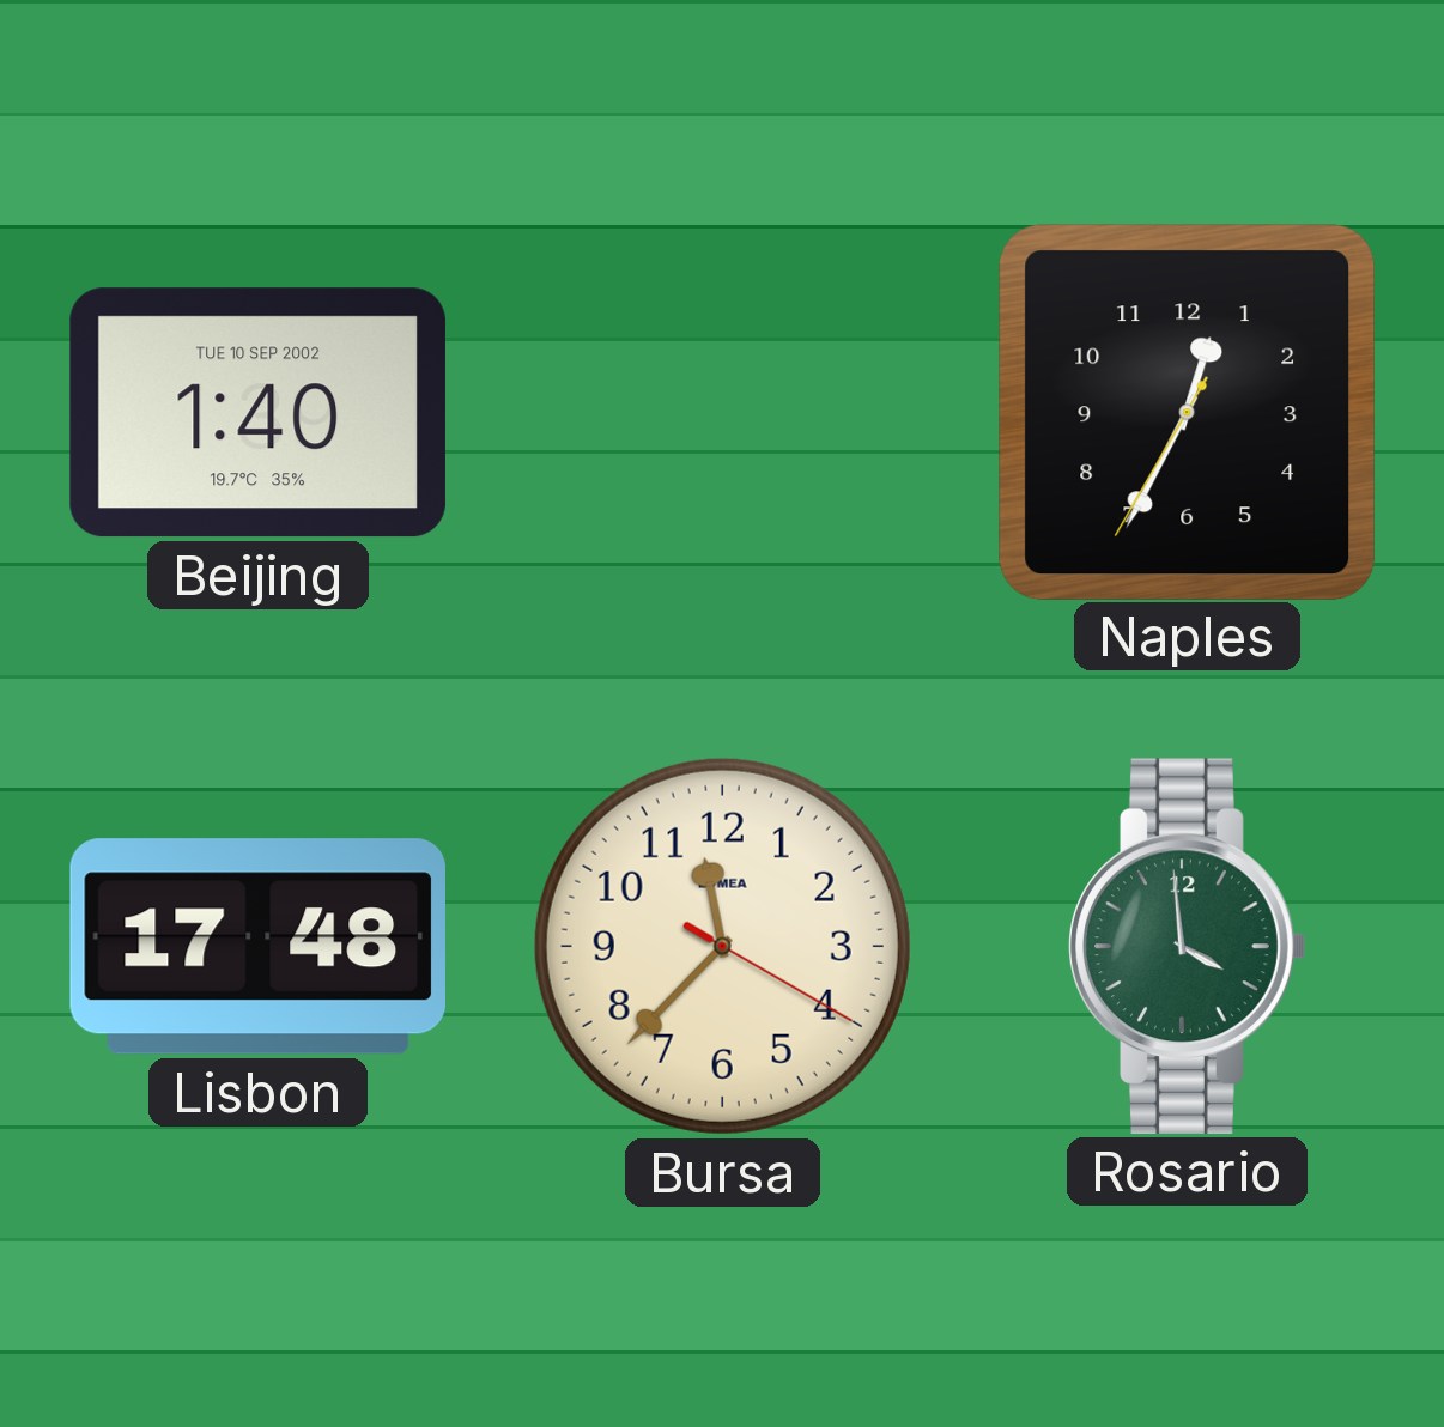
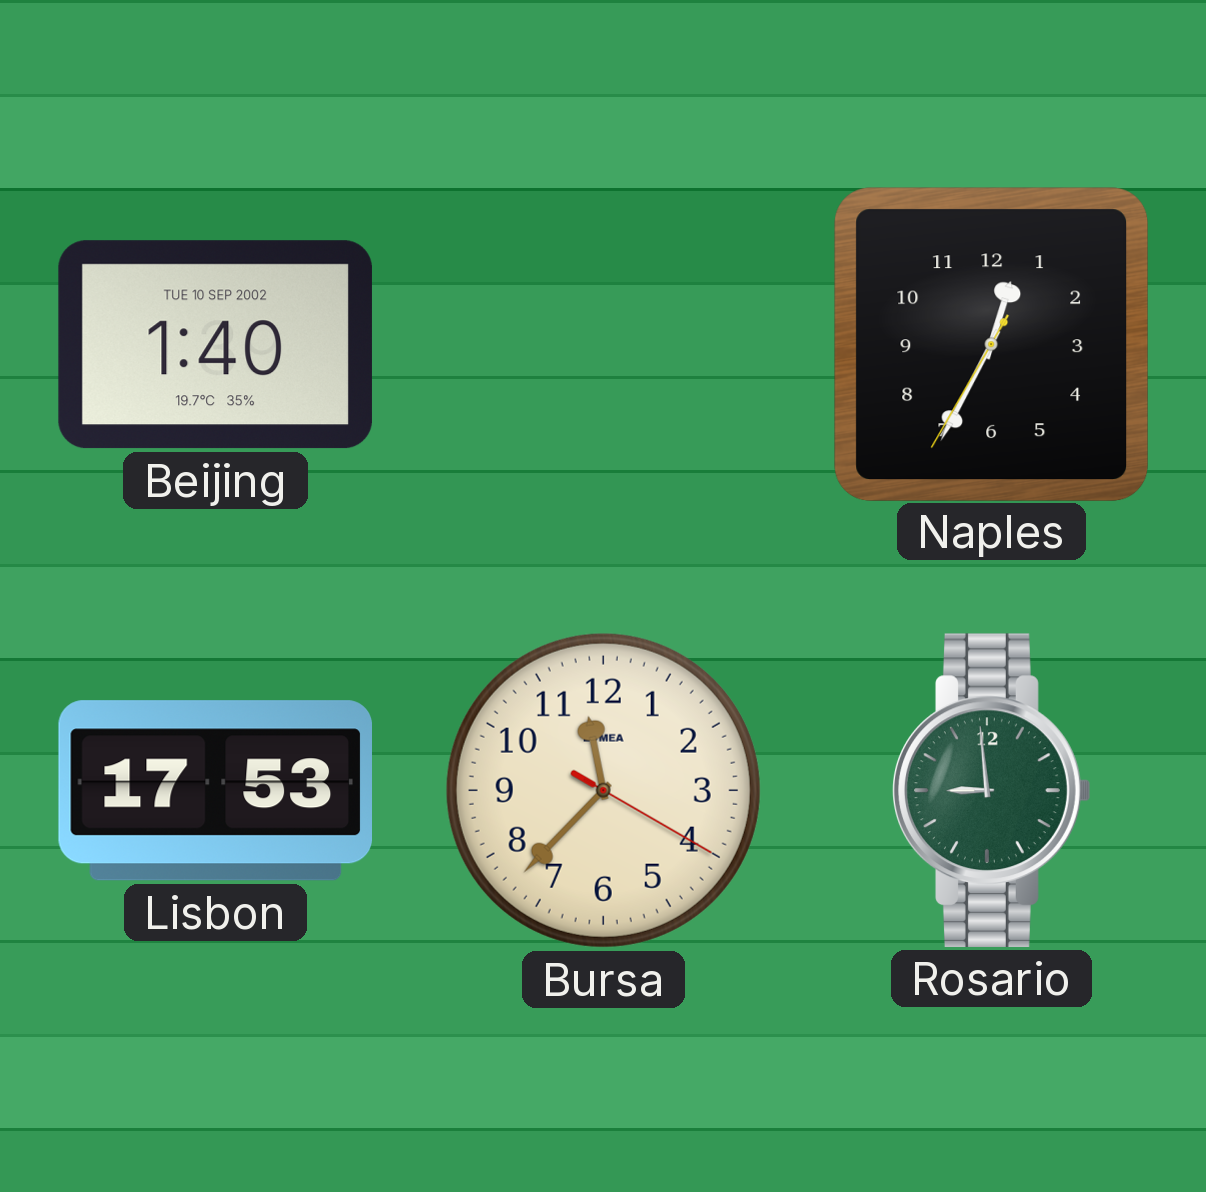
Lisbon: 17:48 -> 17:53
Rosario: 3:59 -> 8:59
